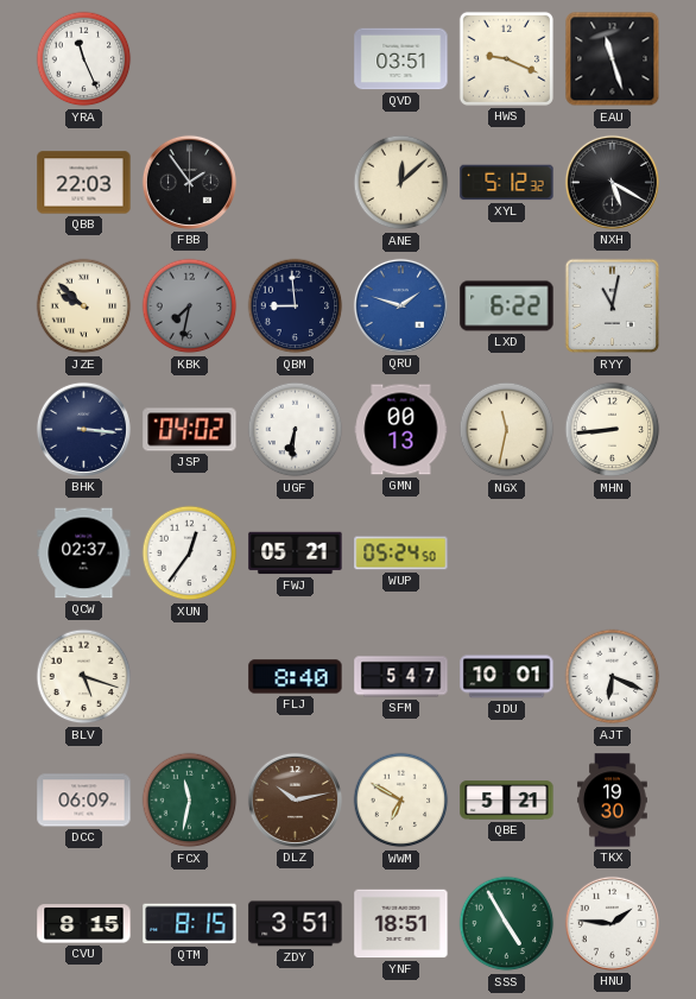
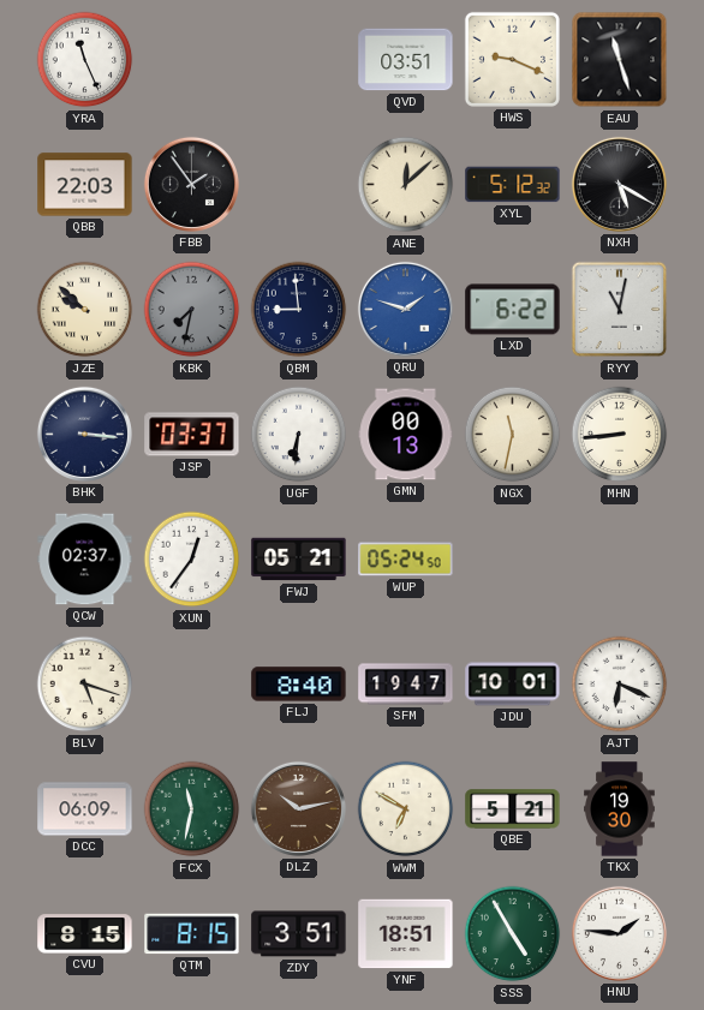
JSP: 04:02 -> 03:37
SFM: 5:47 -> 19:47
